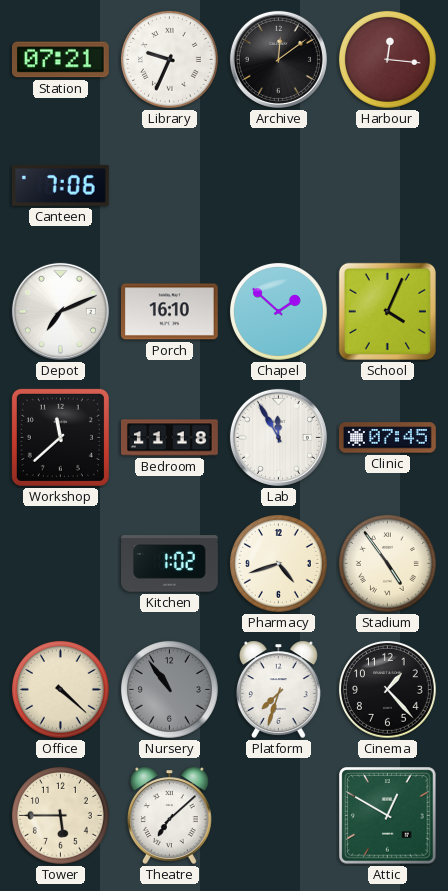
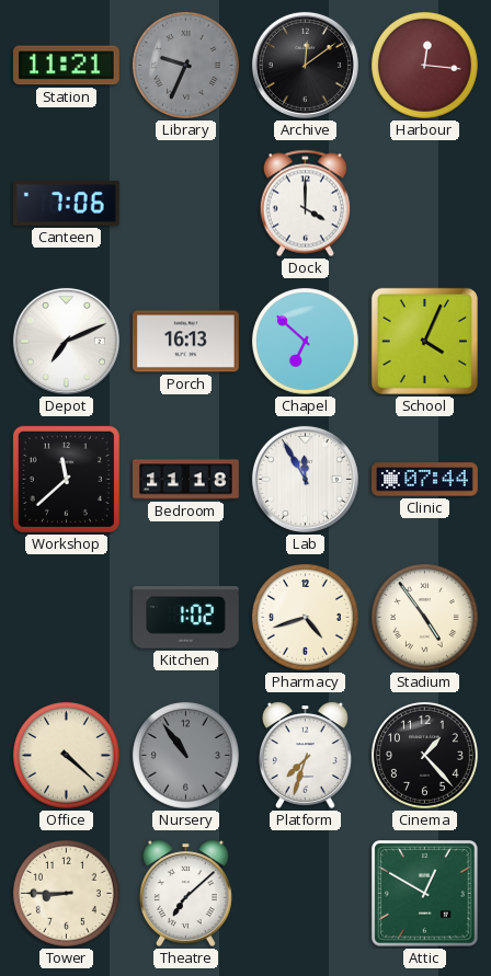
Station: 07:21 -> 11:21
Library dial: white -> grey
Dock: none -> 4:00
Porch: 16:10 -> 16:13
Chapel: 1:52 -> 6:52
Clinic: 07:45 -> 07:44
Tower: 5:45 -> 8:45
